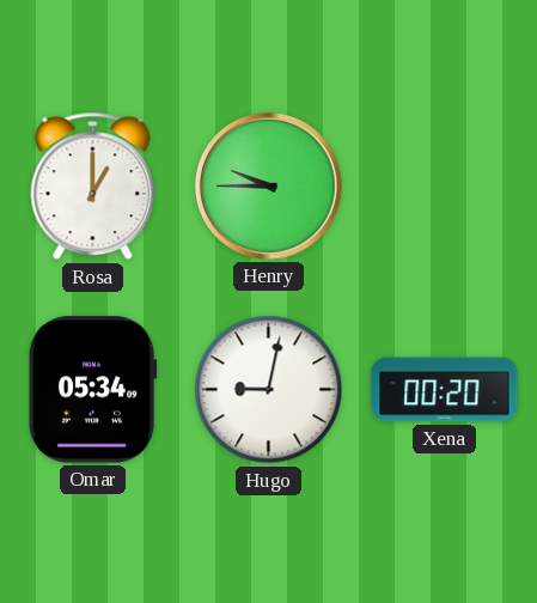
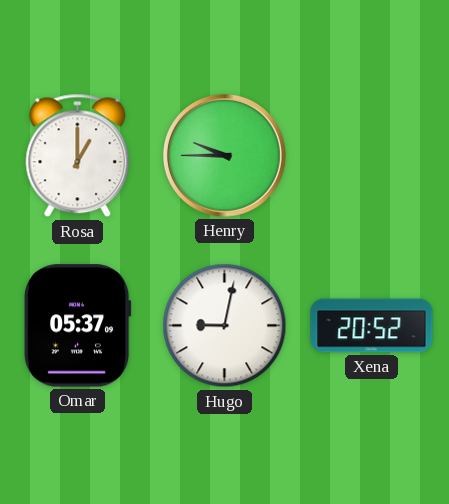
Omar: 05:34 -> 05:37
Xena: 00:20 -> 20:52
